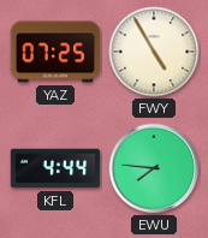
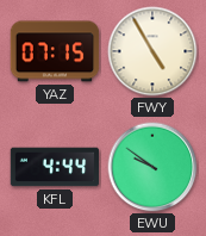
YAZ: 07:25 -> 07:15
EWU: 7:46 -> 9:51
